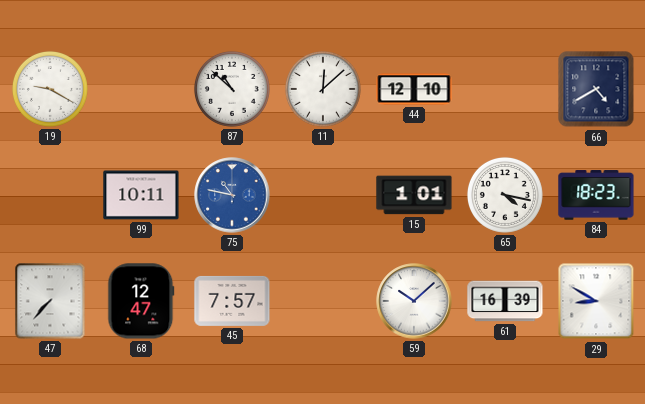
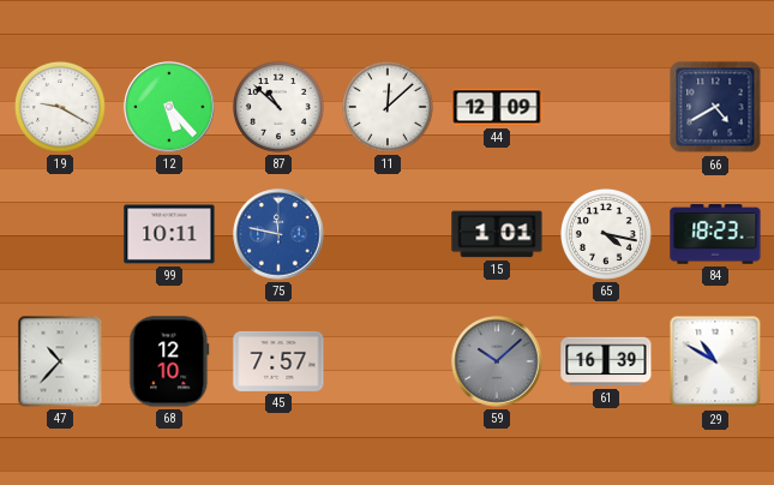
12: none -> 5:23
44: 12:10 -> 12:09
75: 10:47 -> 11:47
47: 7:37 -> 10:37
68: 12:47 -> 12:10
59 dial: white -> grey
29: 8:50 -> 10:50
